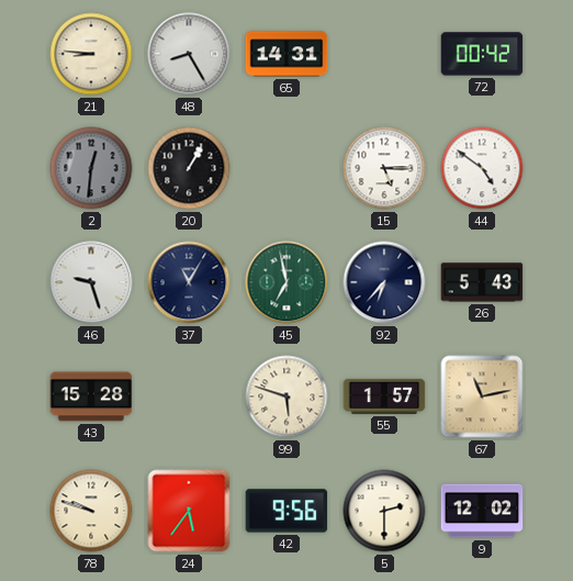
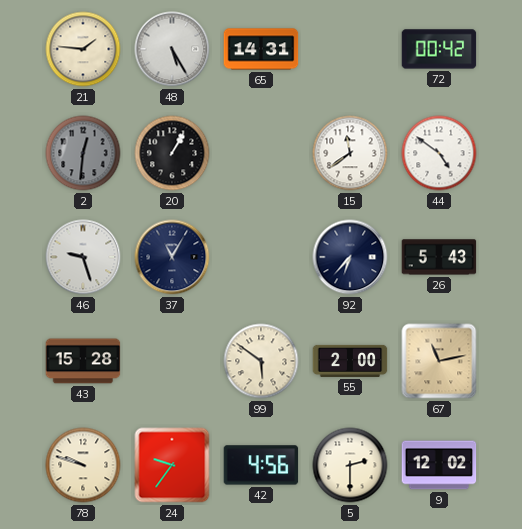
21: 8:46 -> 1:46
48: 8:25 -> 5:25
15: 5:15 -> 11:39
45: 6:58 -> none
99: 5:48 -> 5:51
55: 1:57 -> 2:00
24: 5:36 -> 9:36
42: 9:56 -> 4:56
